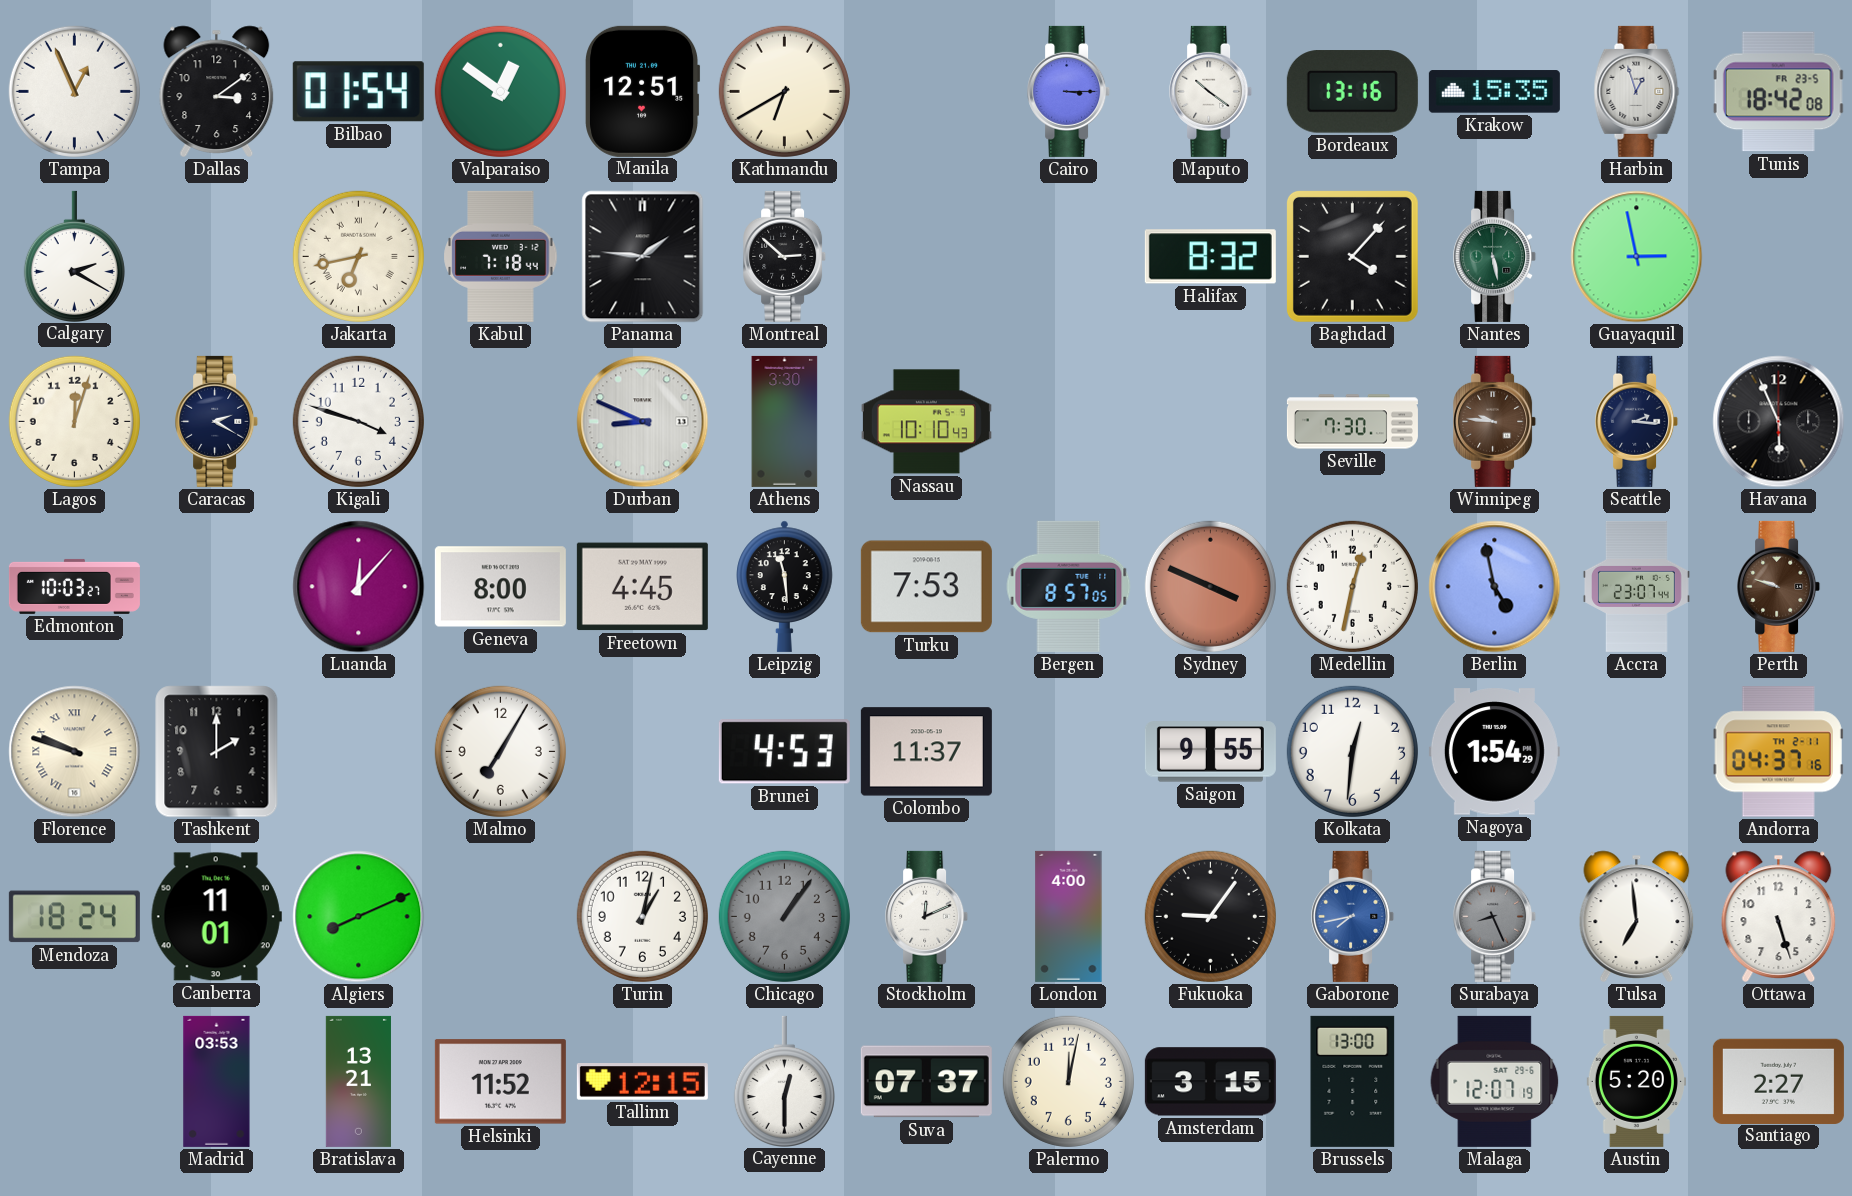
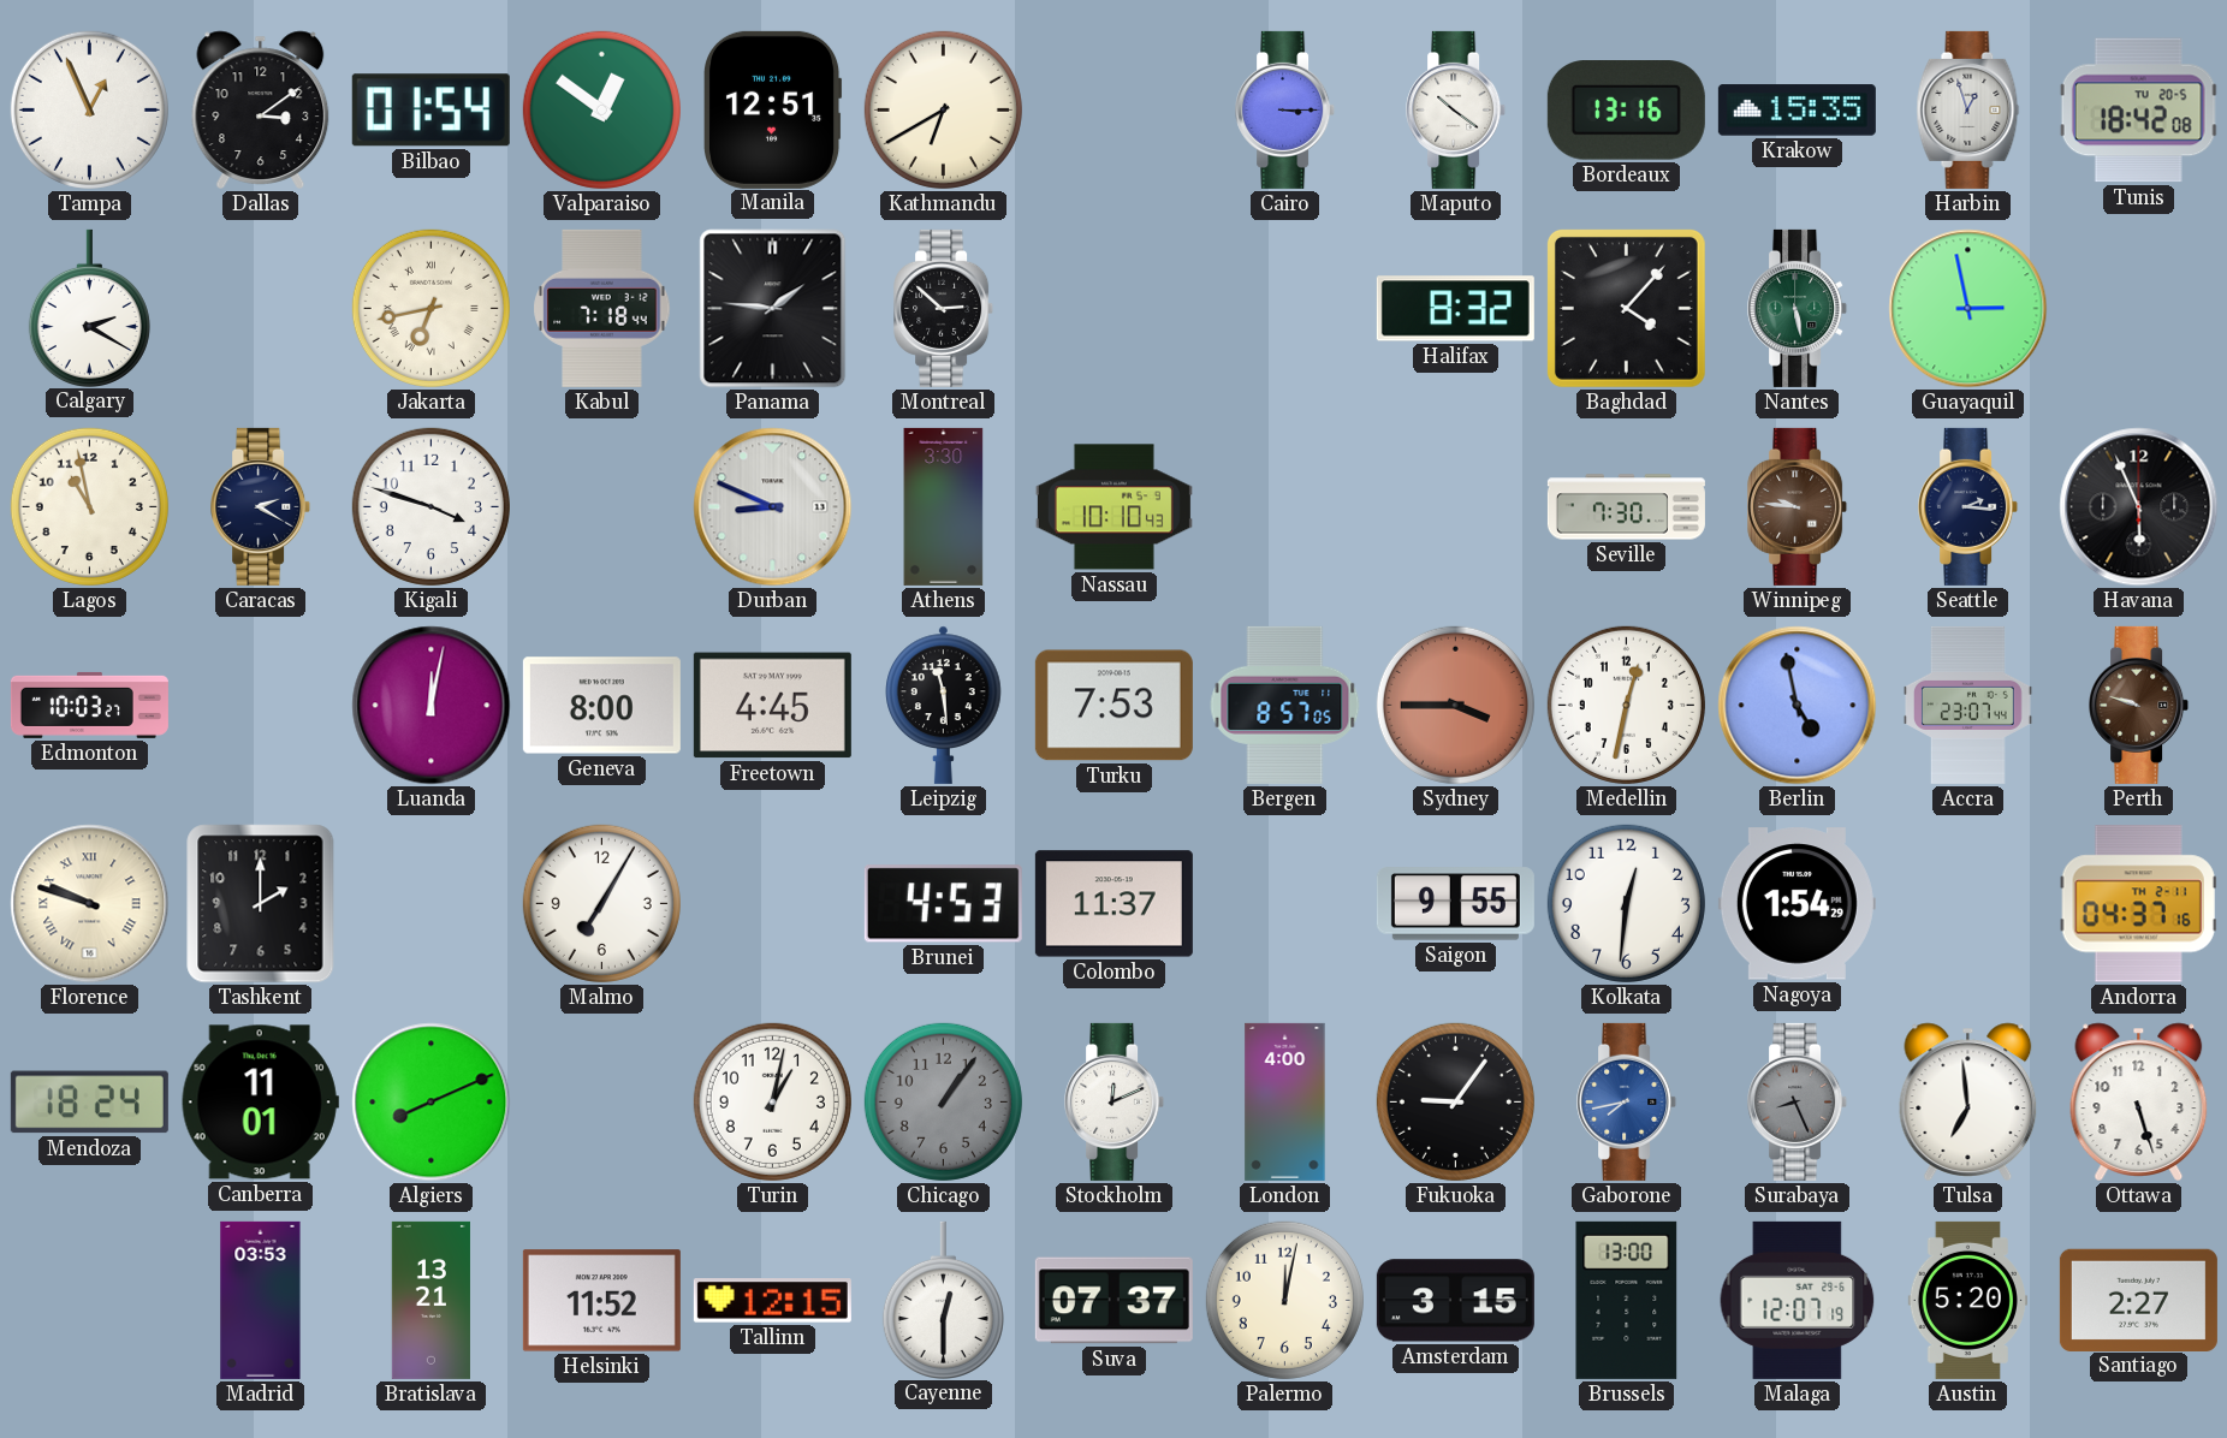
Tunis date: FR 23-5 -> TU 20-5
Lagos: 12:03 -> 10:58
Luanda: 12:07 -> 12:02
Sydney: 3:49 -> 3:45
